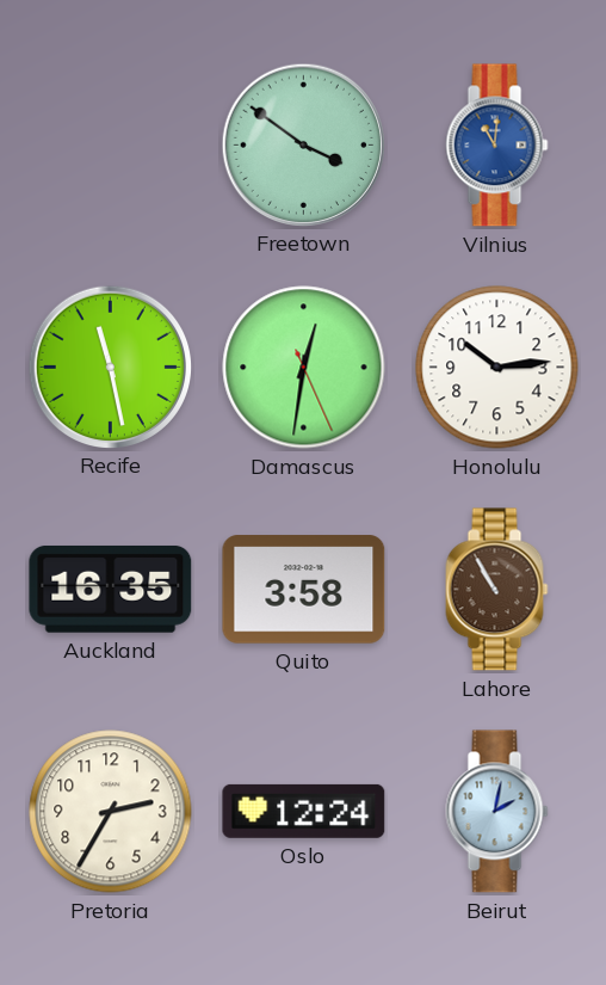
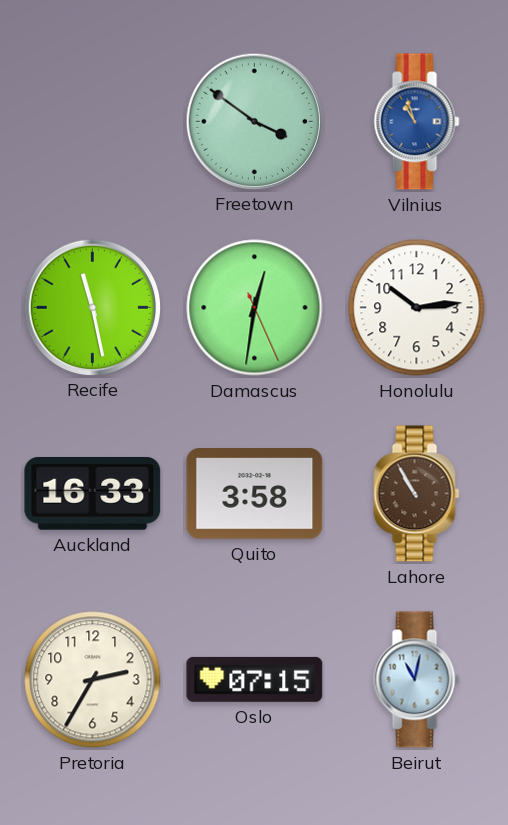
Vilnius: 11:01 -> 10:57
Auckland: 16:35 -> 16:33
Oslo: 12:24 -> 07:15
Beirut: 2:02 -> 11:02
